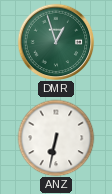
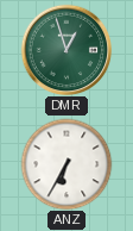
ANZ: 6:32 -> 6:35
